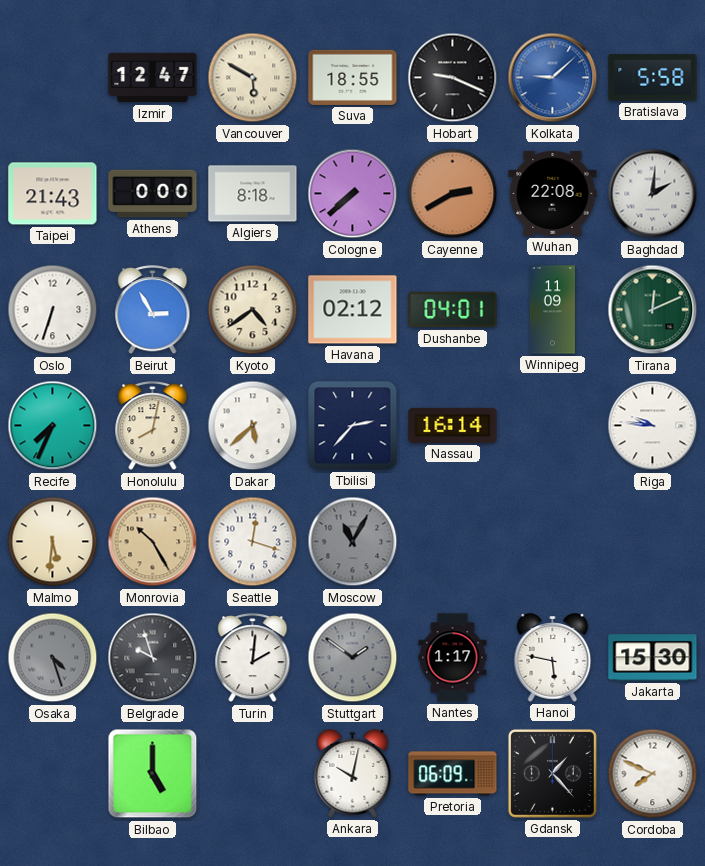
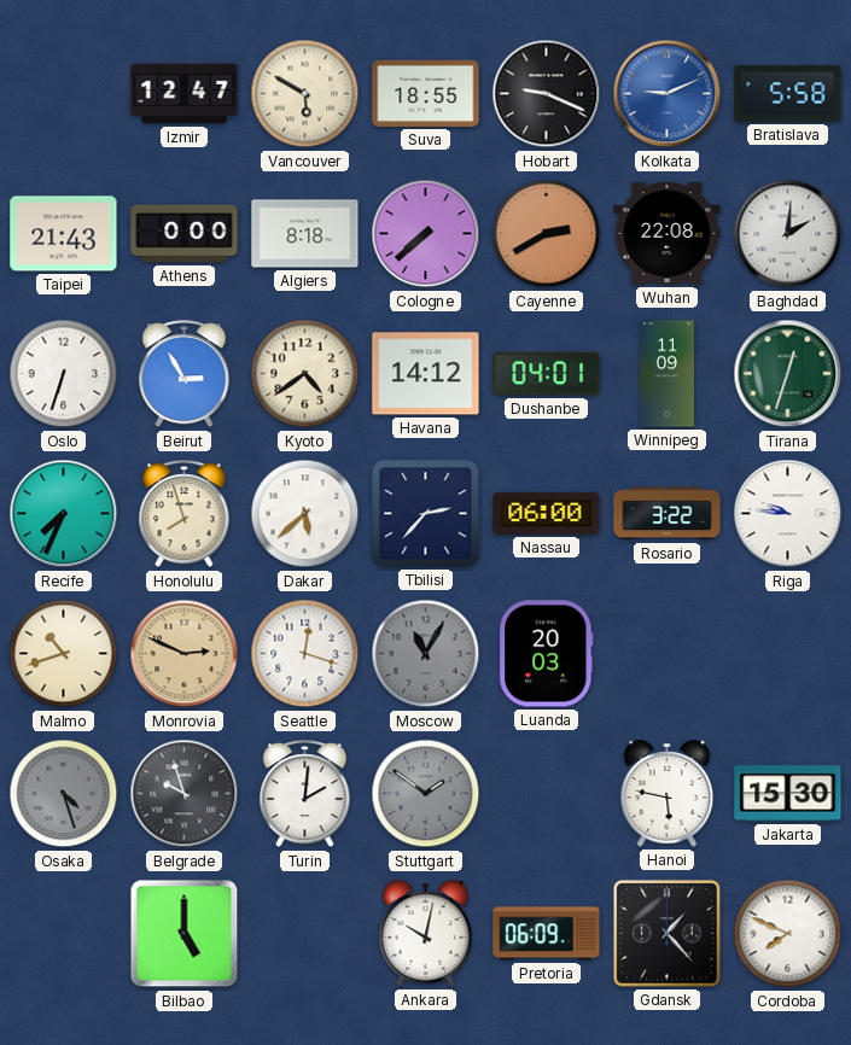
Kolkata: 9:08 -> 9:11
Havana: 02:12 -> 14:12
Tirana: 12:11 -> 12:33
Honolulu: 8:02 -> 7:57
Nassau: 16:14 -> 06:00
Rosario: none -> 3:22
Malmo: 5:31 -> 10:42
Monrovia: 10:25 -> 2:49
Luanda: none -> 20:03
Nantes: 1:17 -> none
